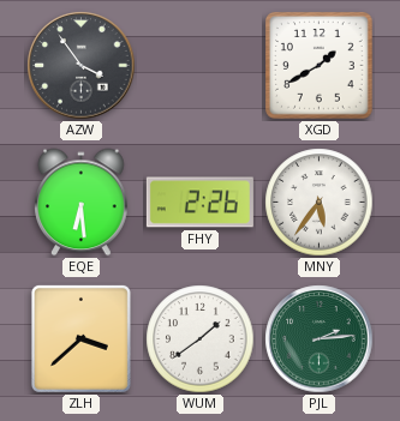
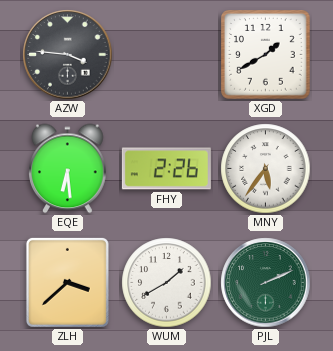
AZW: 3:54 -> 3:46
WUM: 1:39 -> 1:40
PJL: 2:14 -> 2:11
